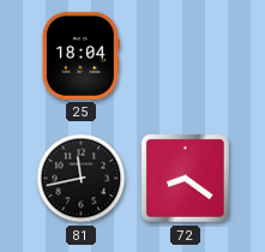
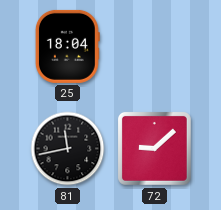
72: 8:21 -> 9:08
